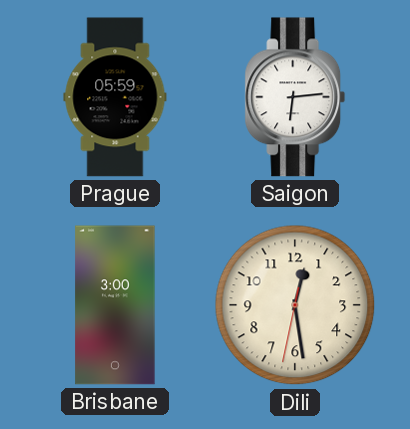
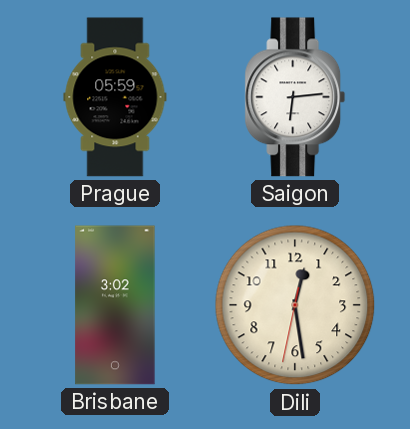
Brisbane: 3:00 -> 3:02
